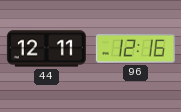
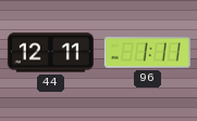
96: 12:16 -> 1:11
